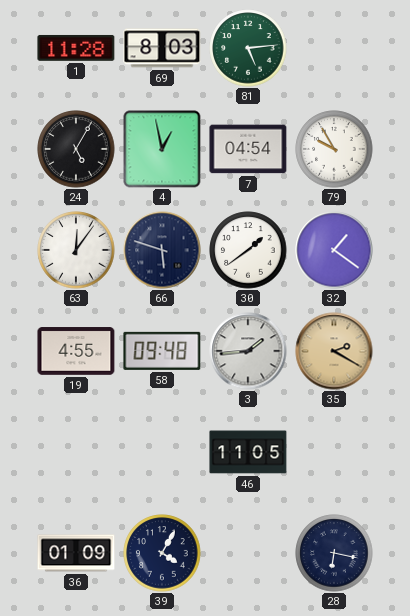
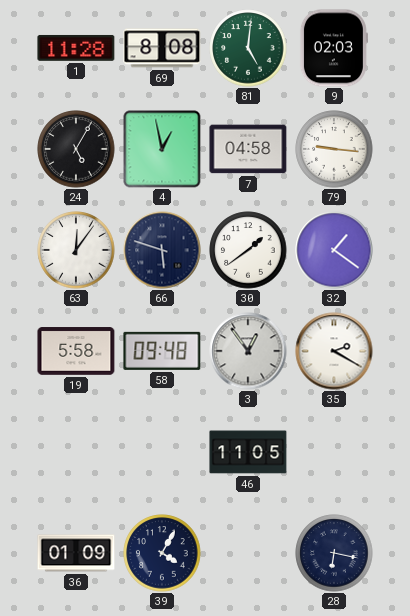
69: 8:03 -> 8:08
81: 5:14 -> 5:01
9: none -> 02:03
7: 04:54 -> 04:58
79: 9:55 -> 9:16
19: 4:55 -> 5:58
3: 1:44 -> 12:54
35 dial: champagne -> white
